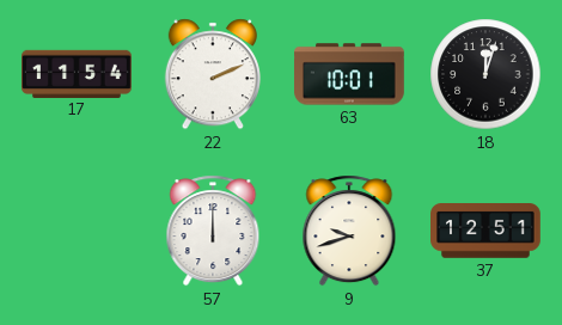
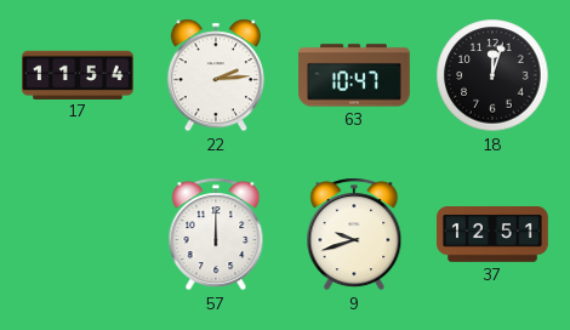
22: 2:11 -> 2:14
63: 10:01 -> 10:47
